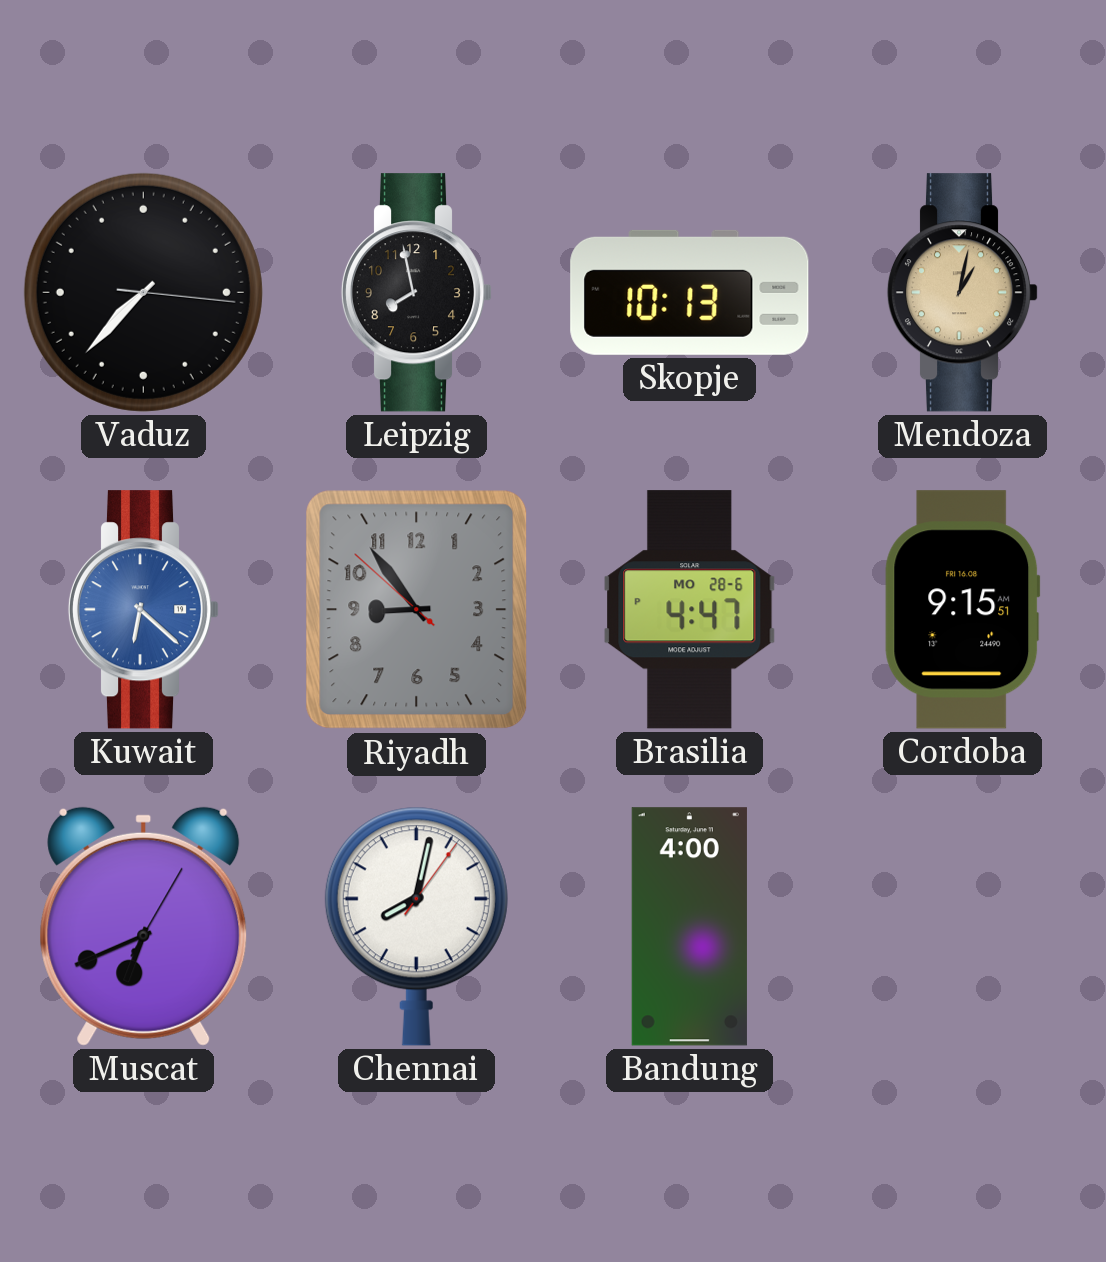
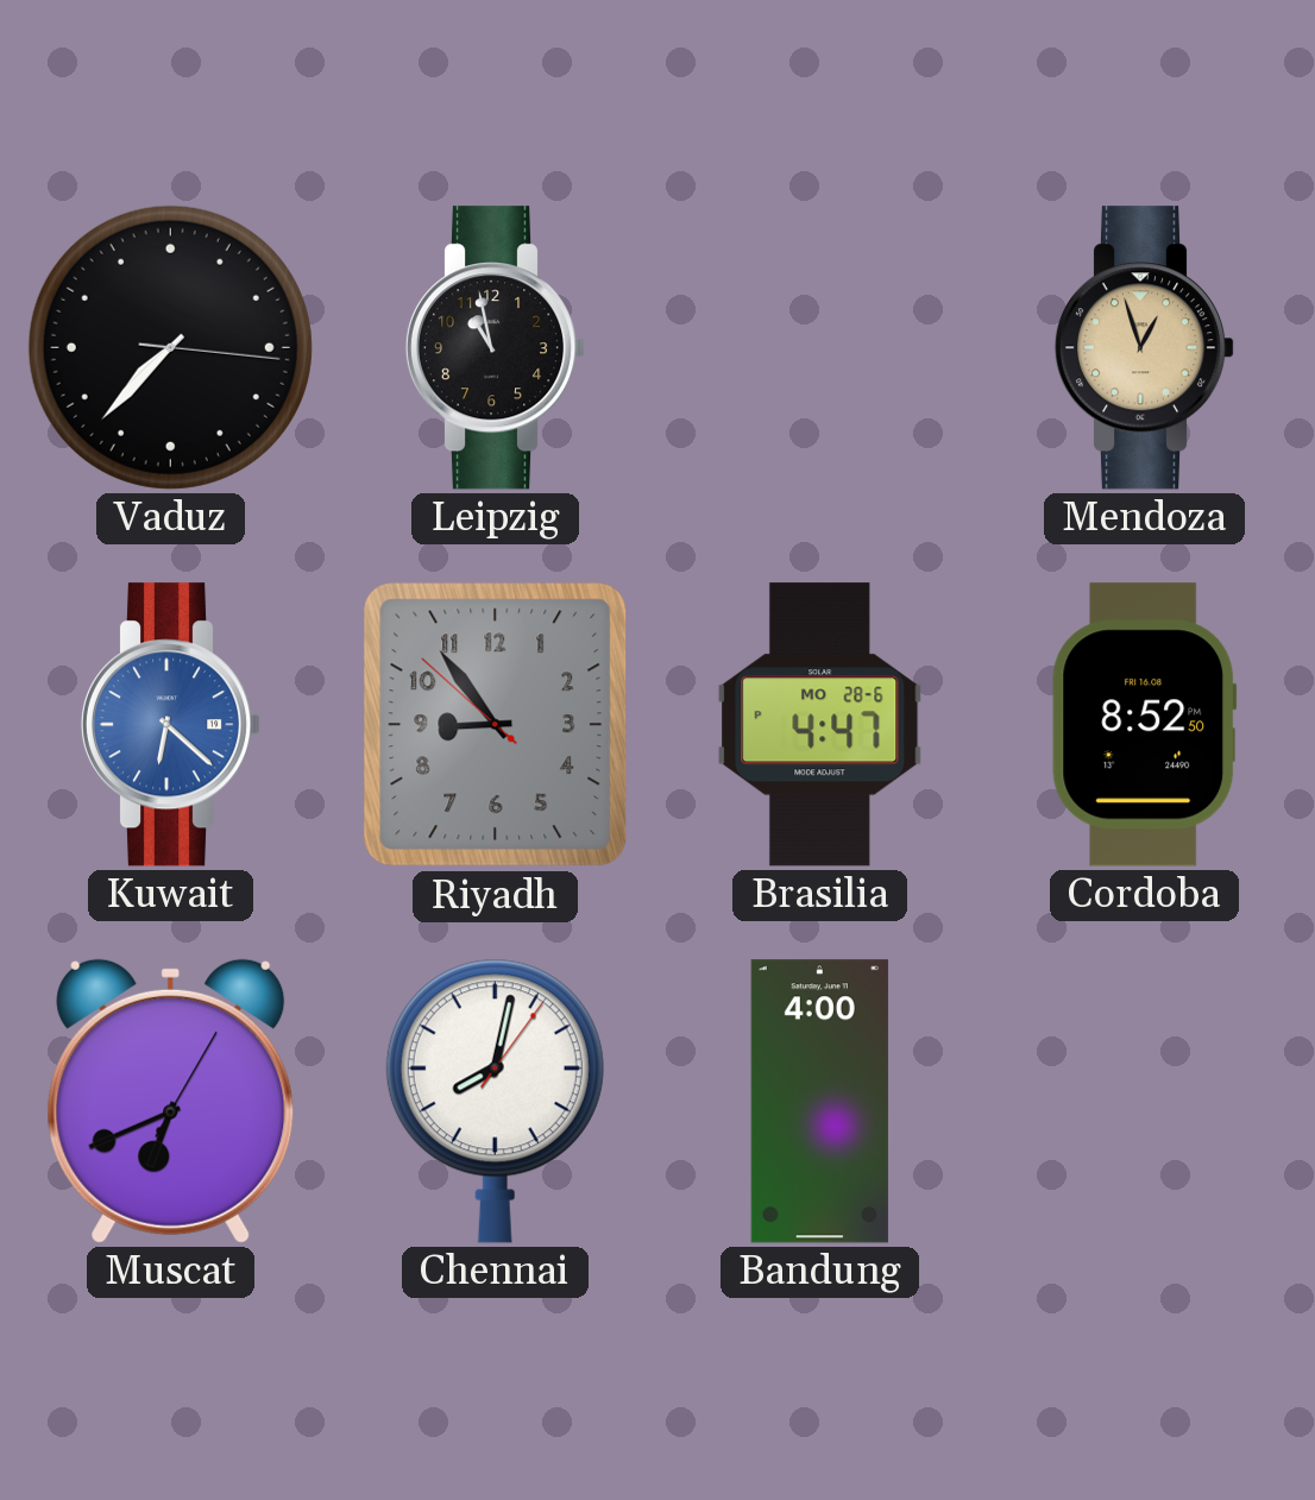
Leipzig: 7:58 -> 10:58
Skopje: 10:13 -> none
Mendoza: 1:02 -> 12:57
Cordoba: 9:15 -> 8:52
